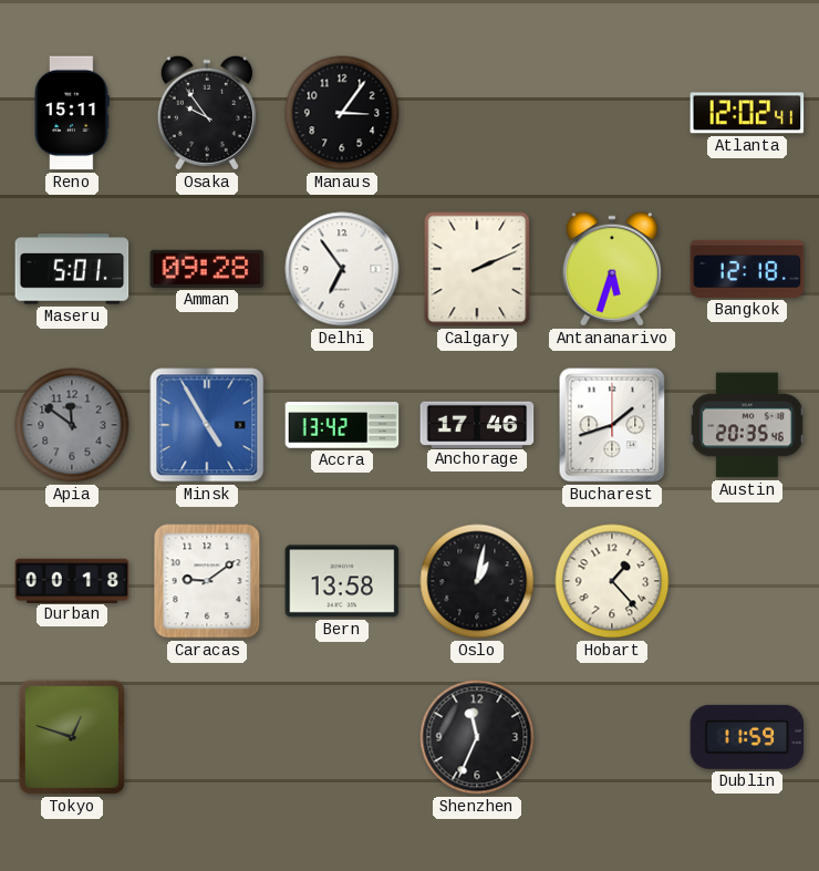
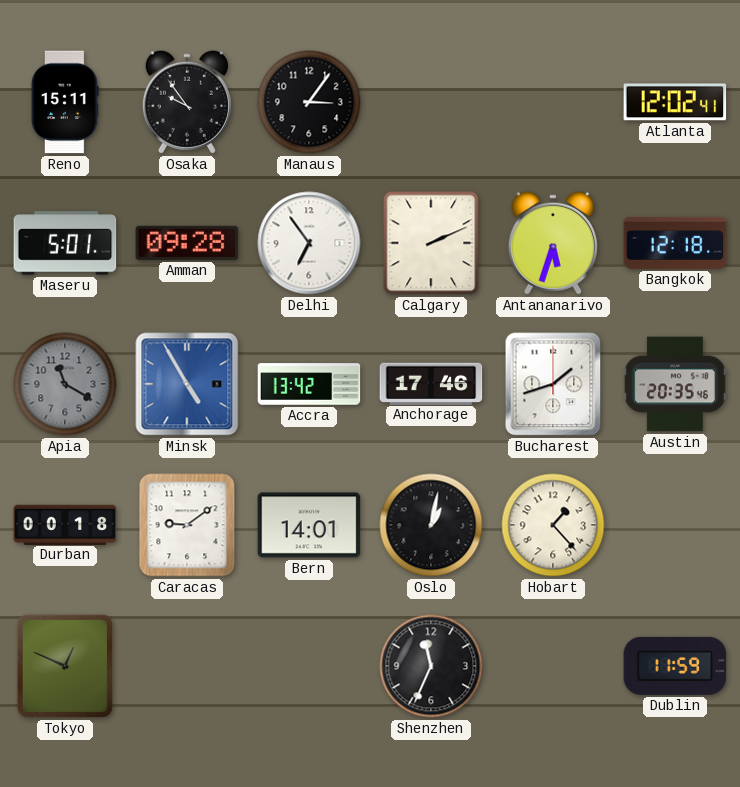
Apia: 11:51 -> 11:20
Bern: 13:58 -> 14:01
Tokyo: 12:48 -> 12:49
